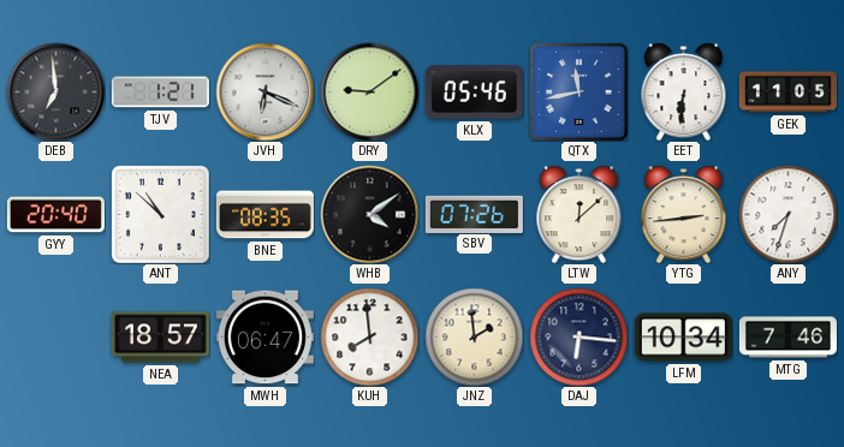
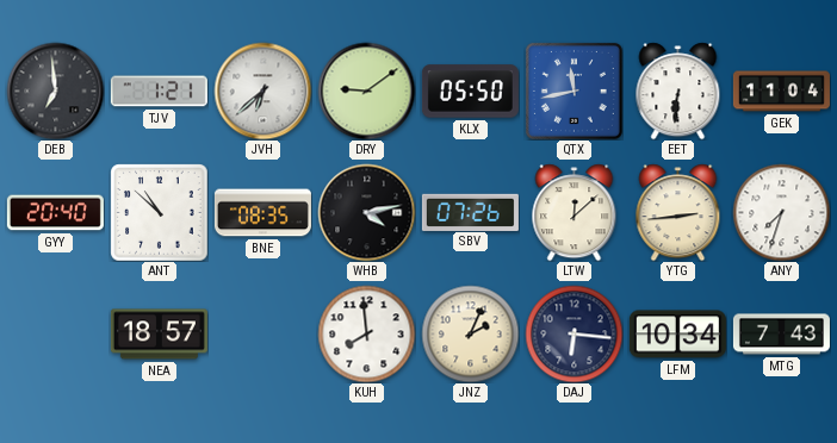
JVH: 6:19 -> 6:38
KLX: 05:46 -> 05:50
GEK: 11:05 -> 11:04
WHB: 4:09 -> 4:13
MWH: 06:47 -> none
JNZ: 1:59 -> 2:04
MTG: 7:46 -> 7:43
